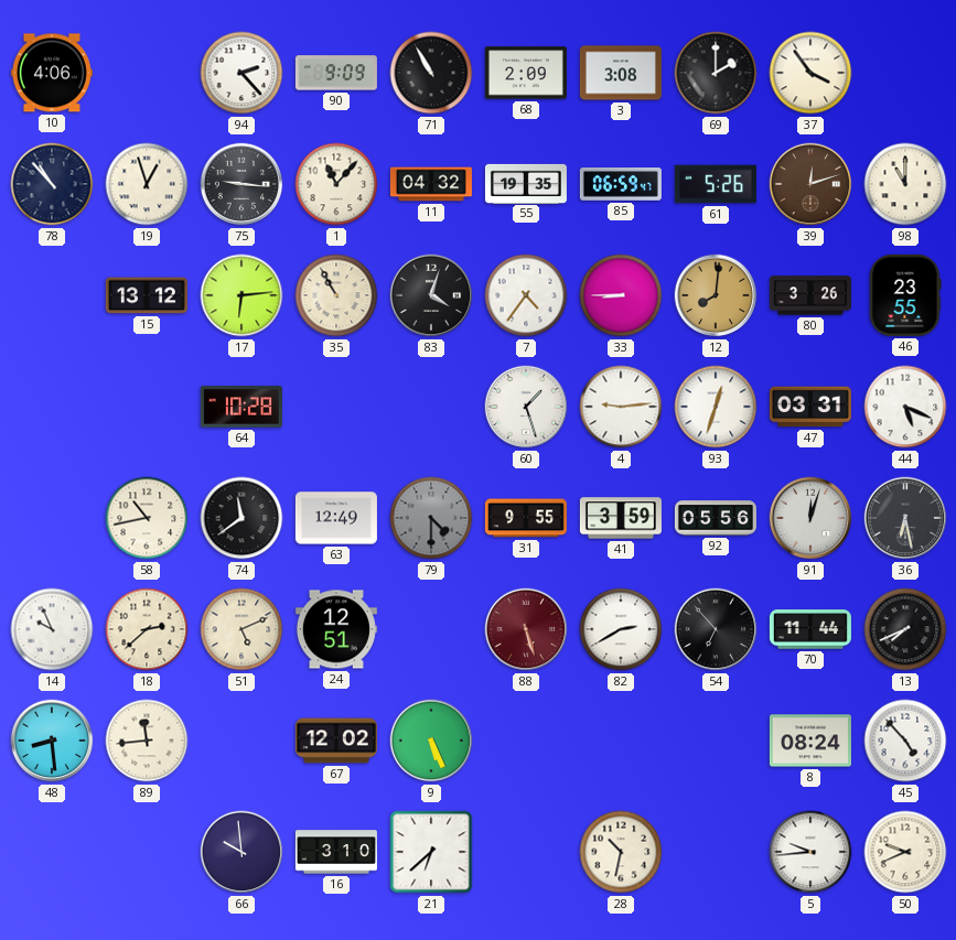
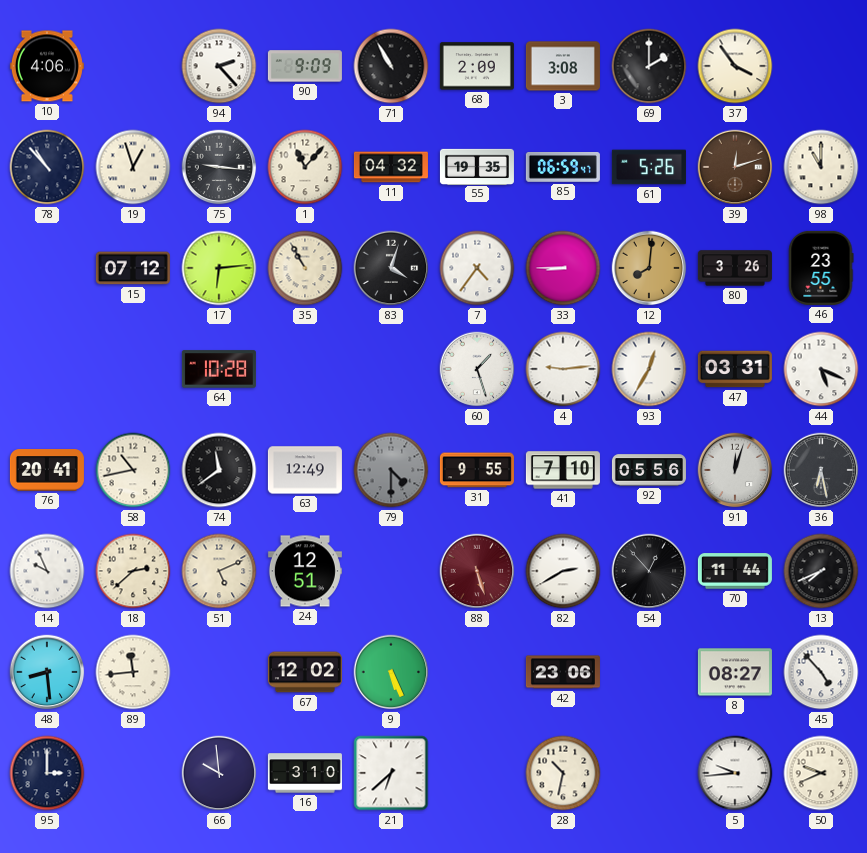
15: 13:12 -> 07:12
93: 12:33 -> 12:35
76: none -> 20:41
41: 3:59 -> 7:10
54: 6:53 -> 12:53
42: none -> 23:06
8: 08:24 -> 08:27
95: none -> 3:00
